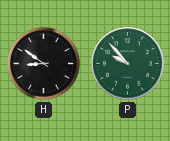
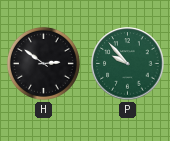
H: 8:51 -> 2:51
